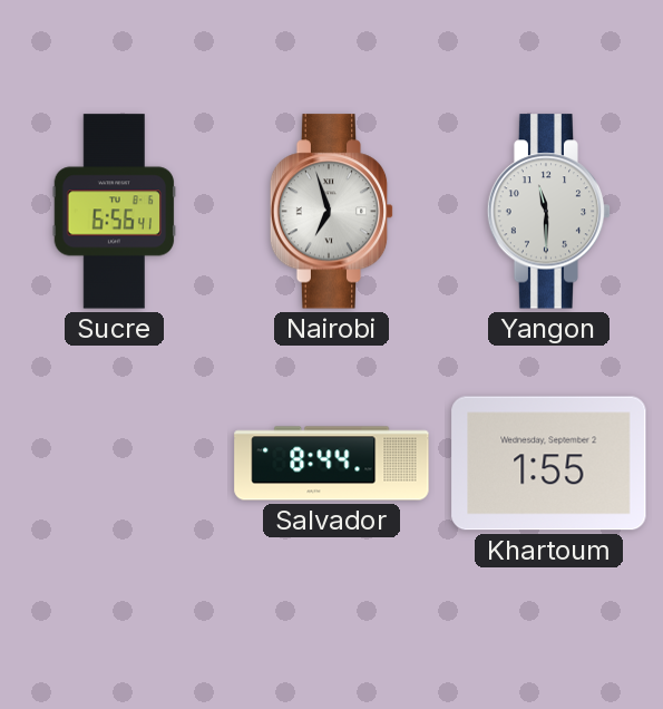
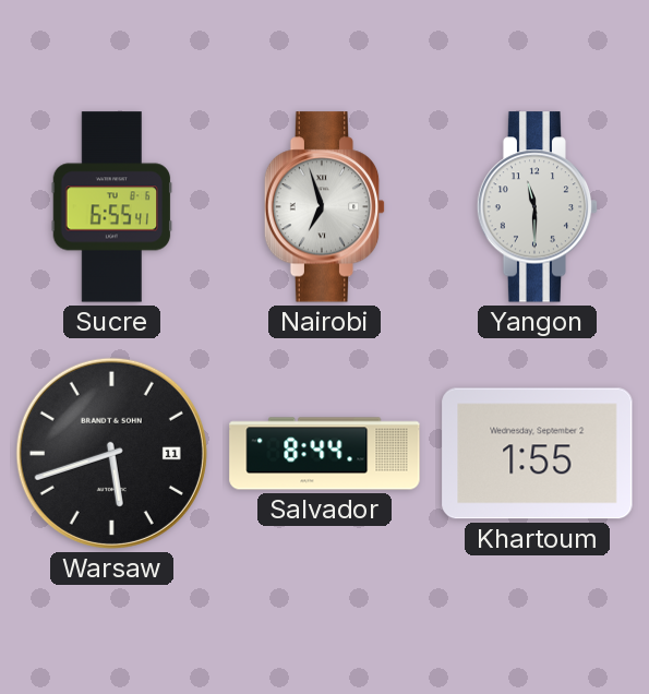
Sucre: 6:56 -> 6:55
Warsaw: none -> 5:42
